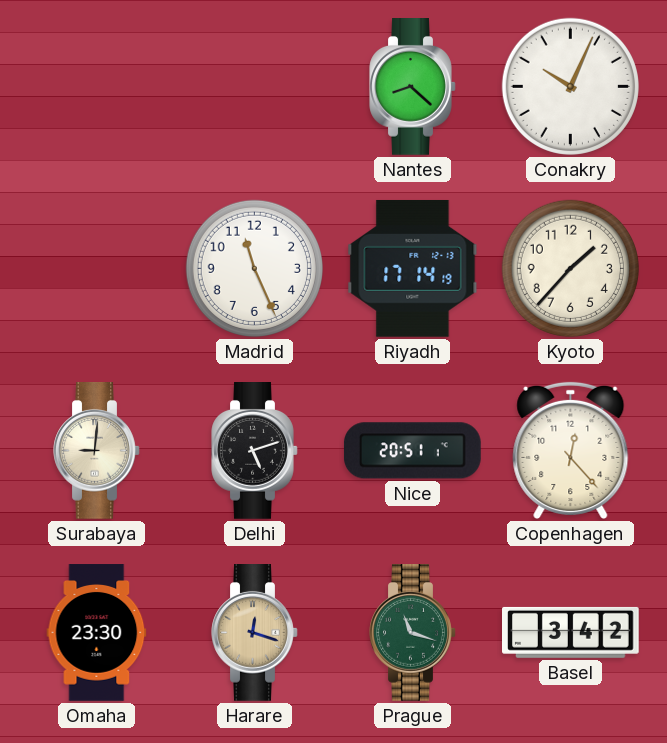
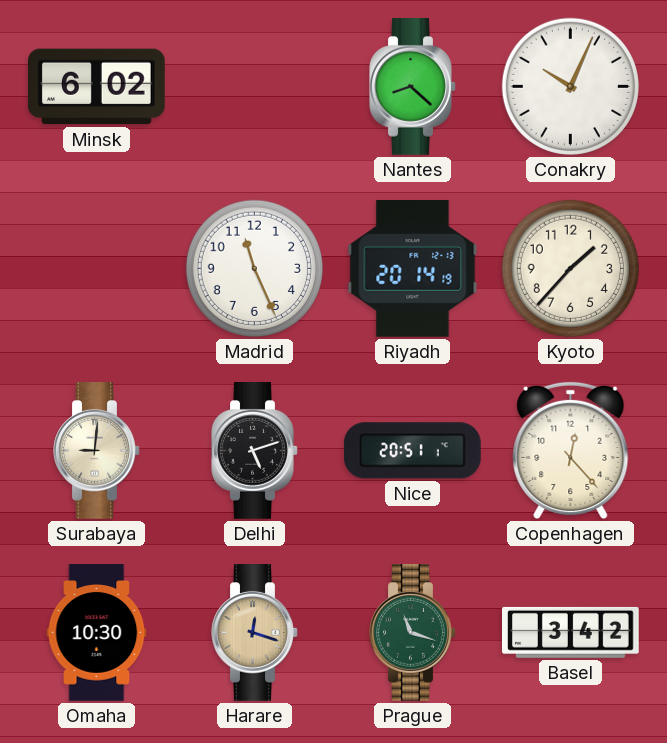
Minsk: none -> 6:02
Riyadh: 17:14 -> 20:14
Omaha: 23:30 -> 10:30
